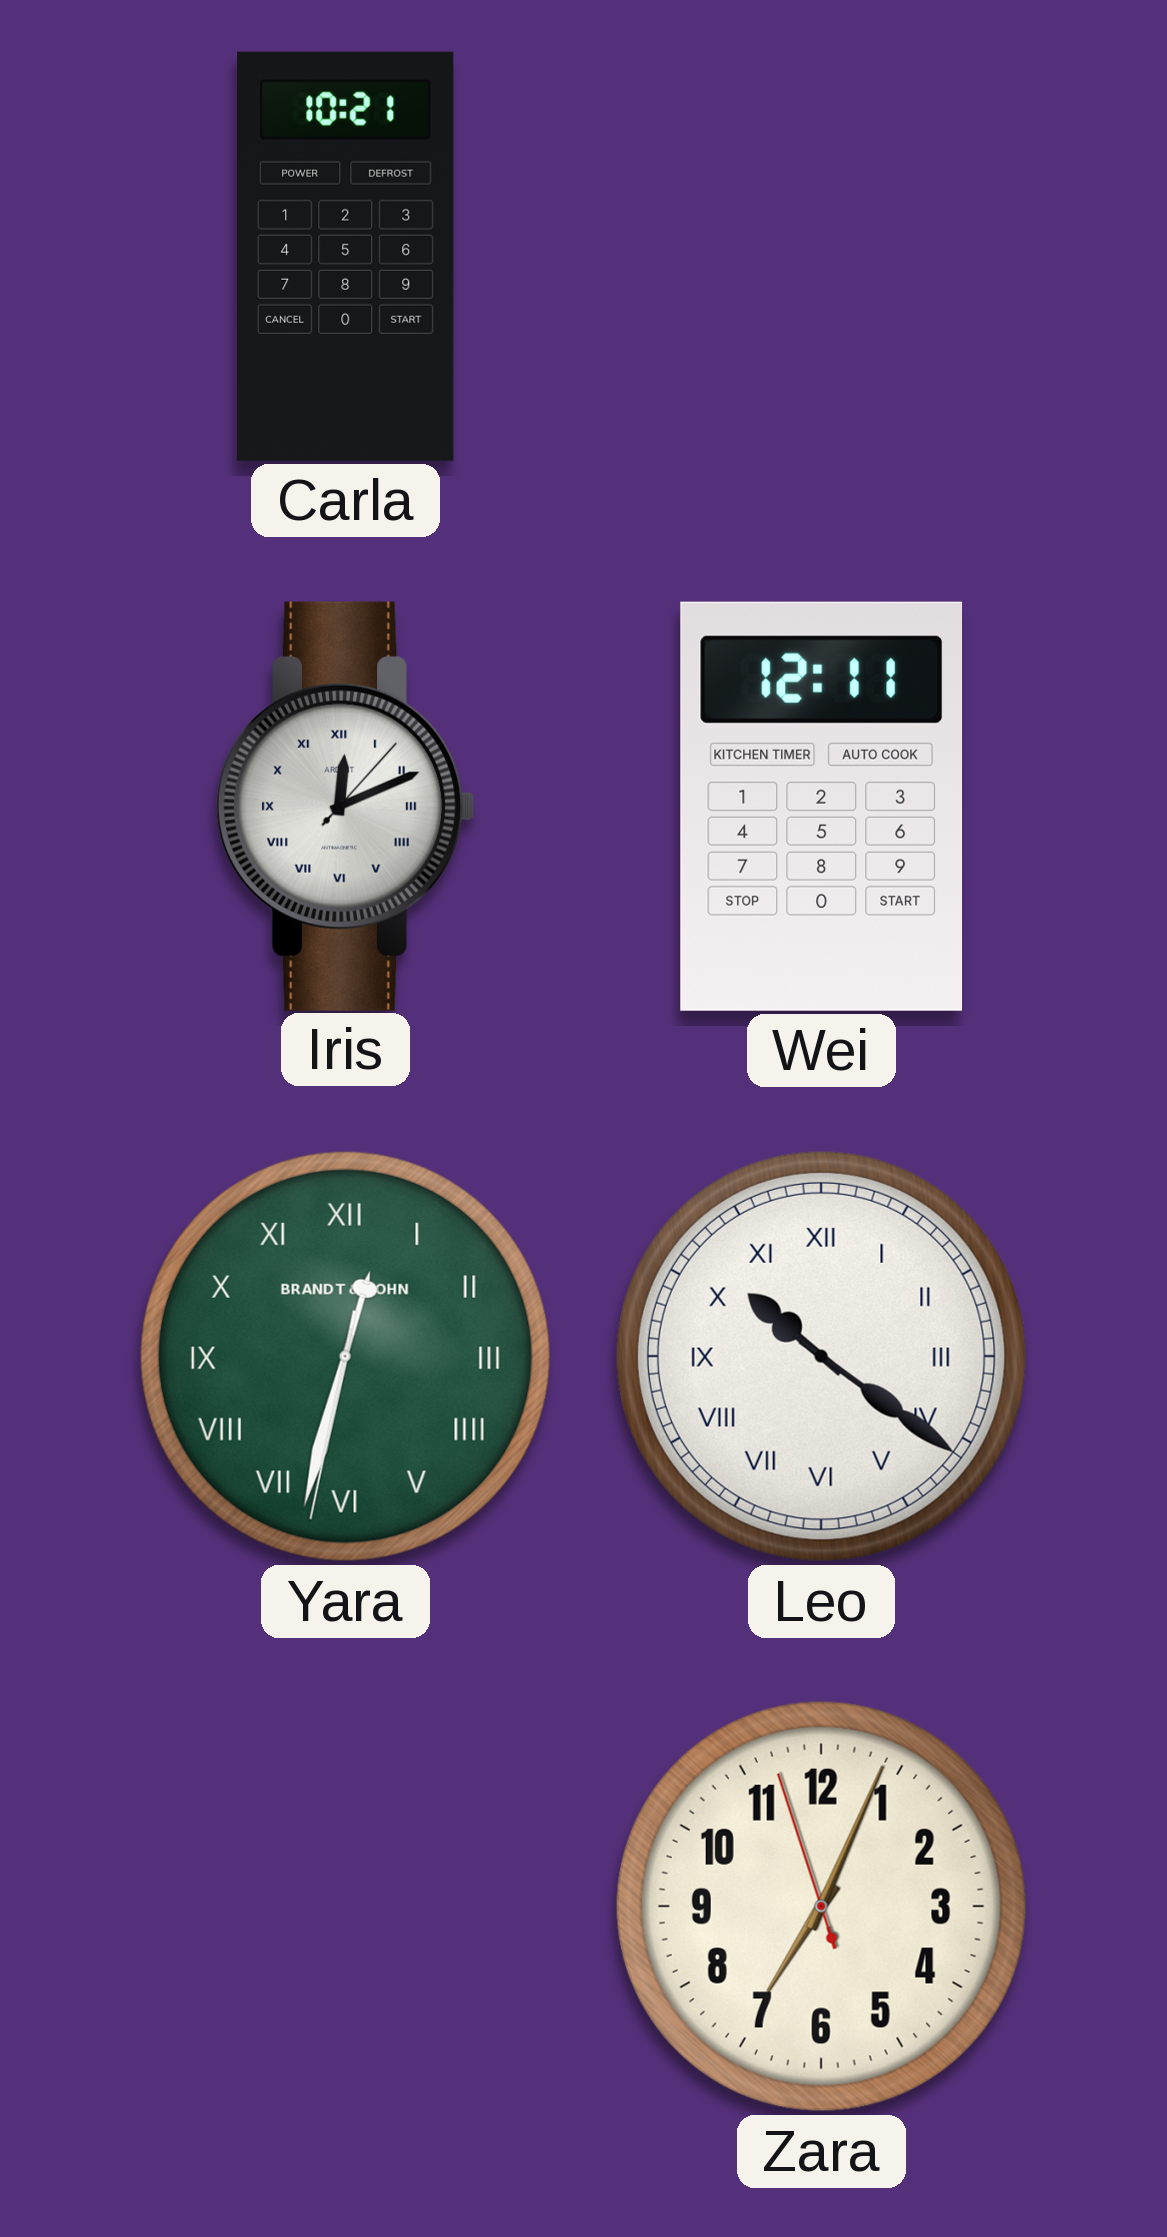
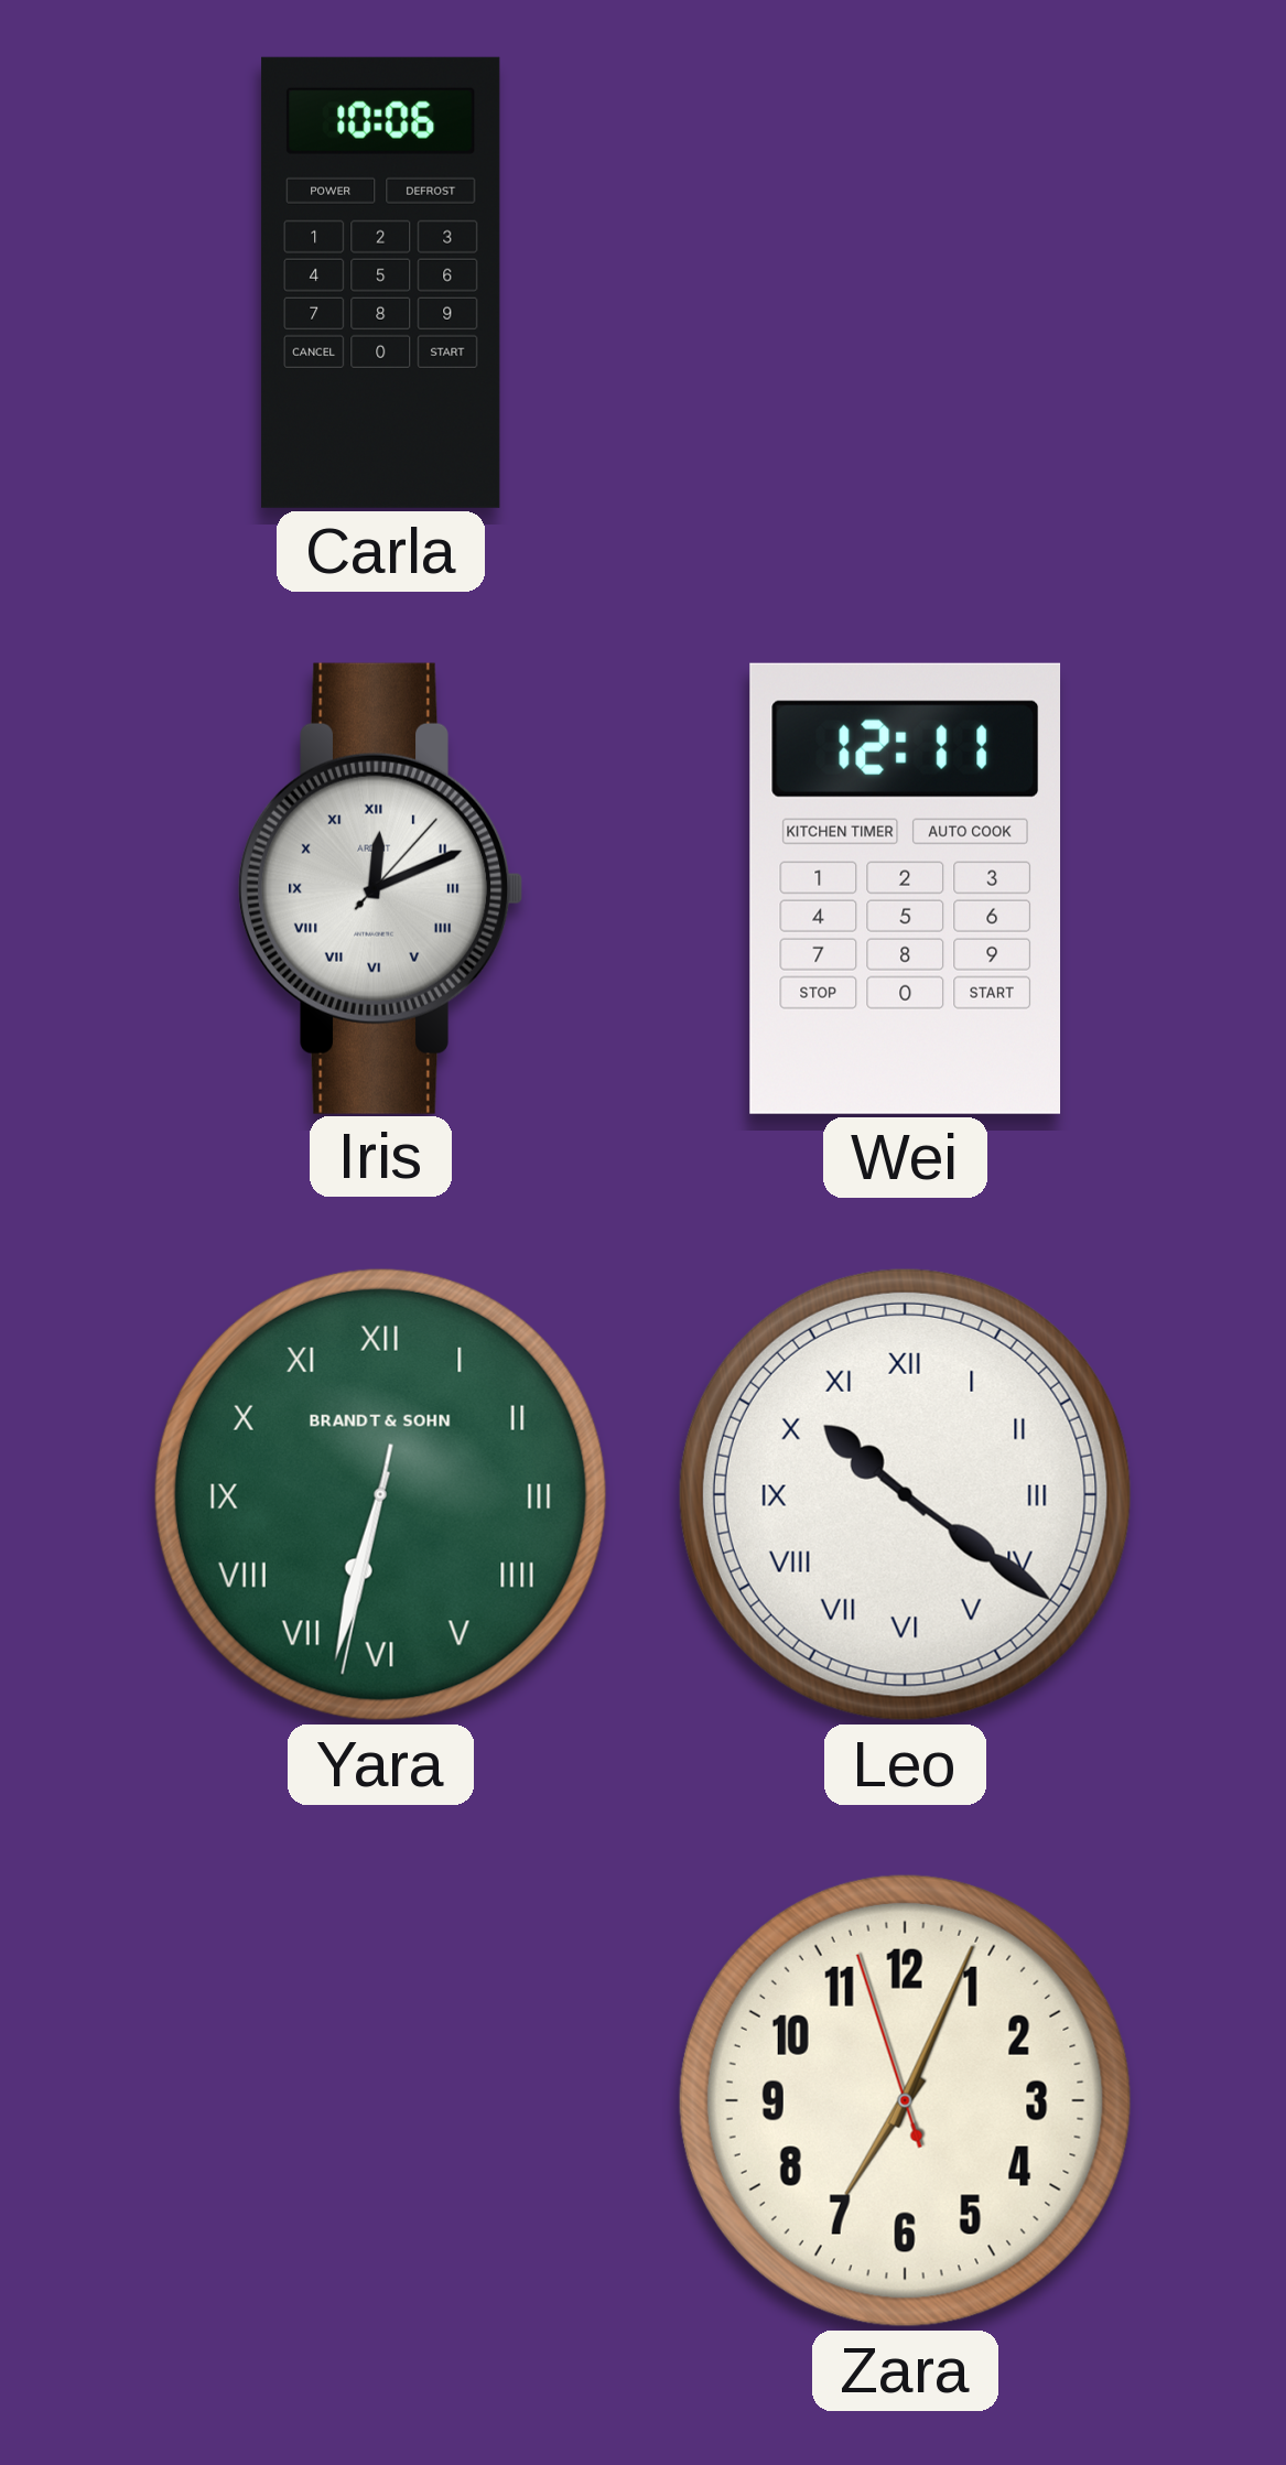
Carla: 10:21 -> 10:06
Yara: 12:32 -> 6:32
